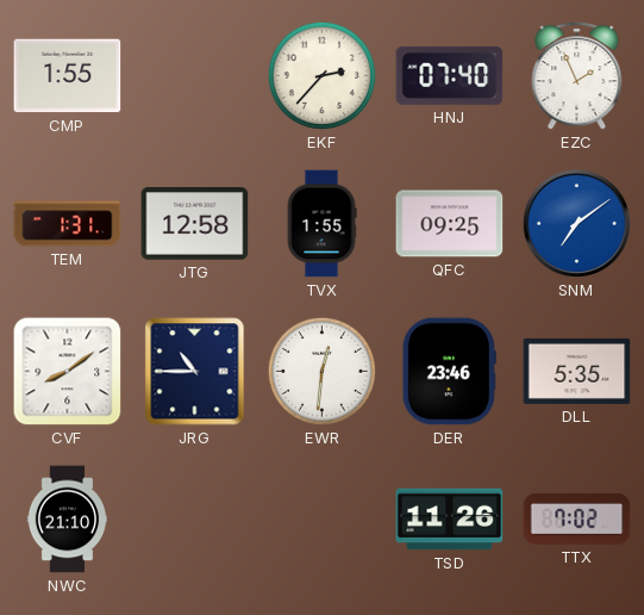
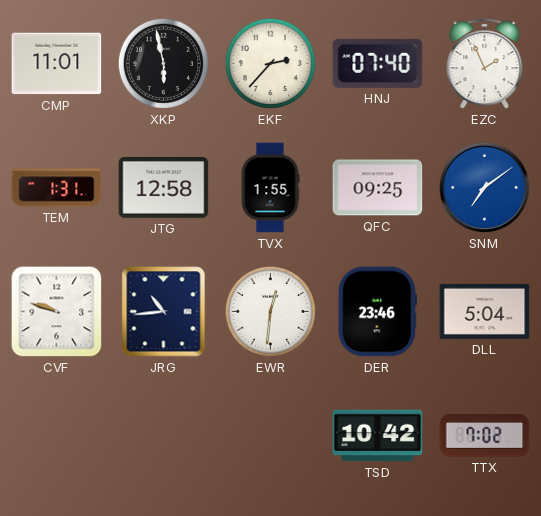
CMP: 1:55 -> 11:01
XKP: none -> 5:58
CVF: 8:09 -> 9:48
JRG: 10:45 -> 10:44
DLL: 5:35 -> 5:04
NWC: 21:10 -> none
TSD: 11:26 -> 10:42
